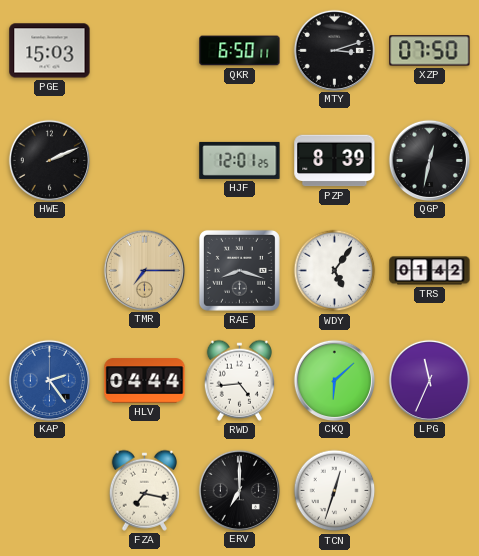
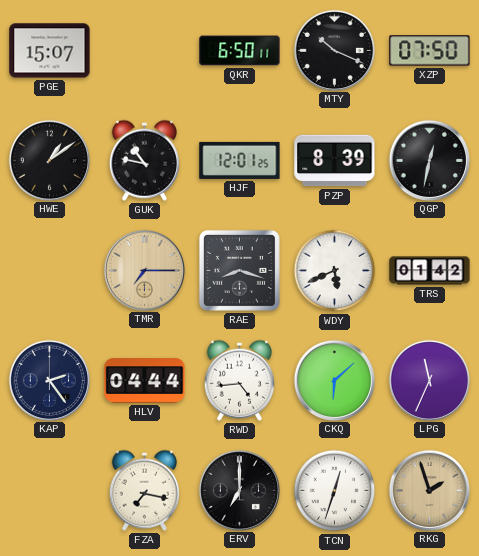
PGE: 15:03 -> 15:07
MTY: 3:12 -> 10:19
HWE: 2:11 -> 1:09
GUK: none -> 10:47
WDY: 5:06 -> 5:41
KAP dial: blue -> navy
RKG: none -> 1:57
